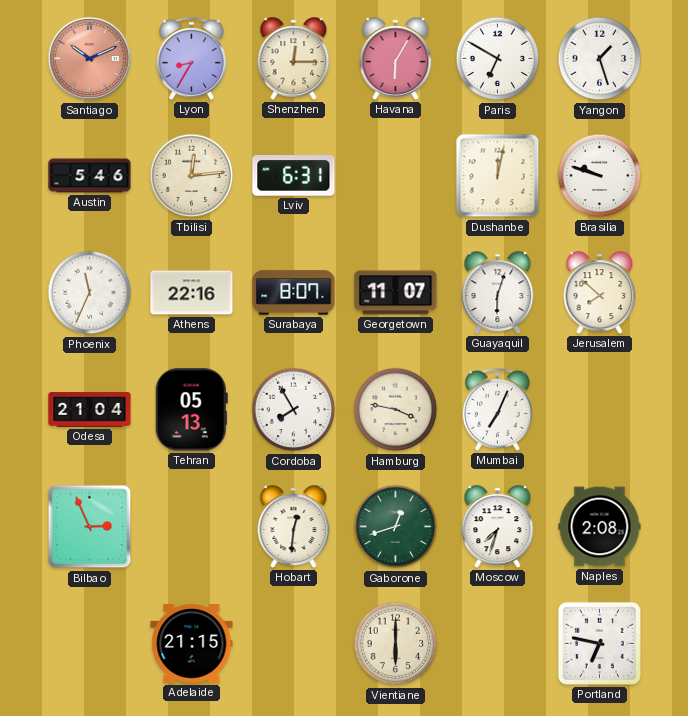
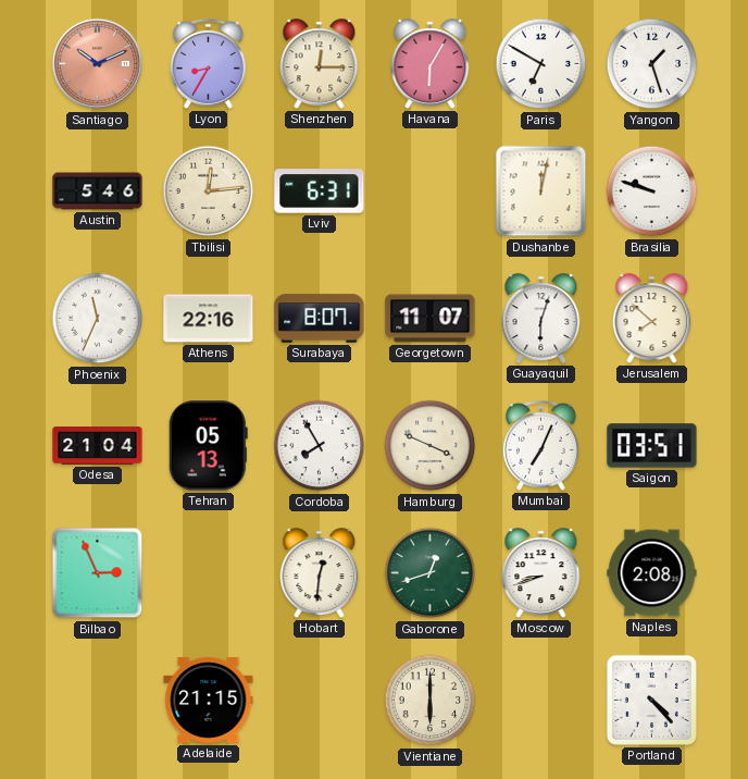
Hamburg: 3:47 -> 3:49
Saigon: none -> 03:51
Moscow: 7:33 -> 8:42
Portland: 6:47 -> 4:23
